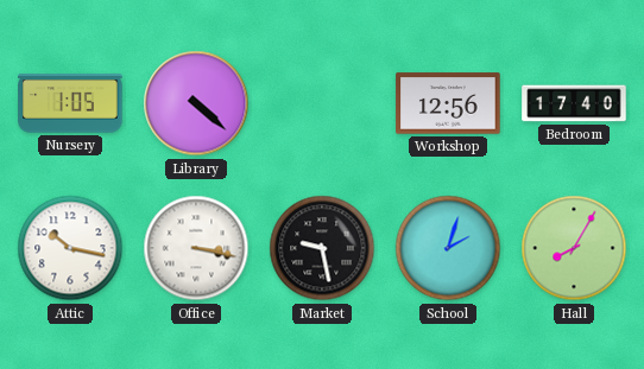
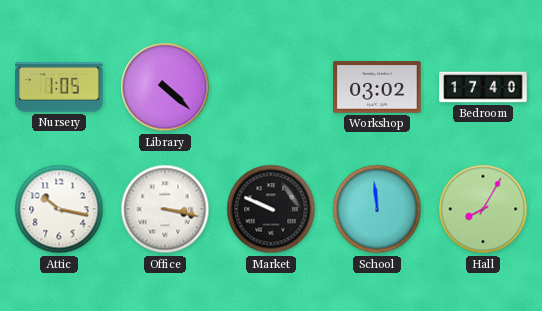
Workshop: 12:56 -> 03:02
Market: 9:28 -> 9:49
School: 2:03 -> 11:59
